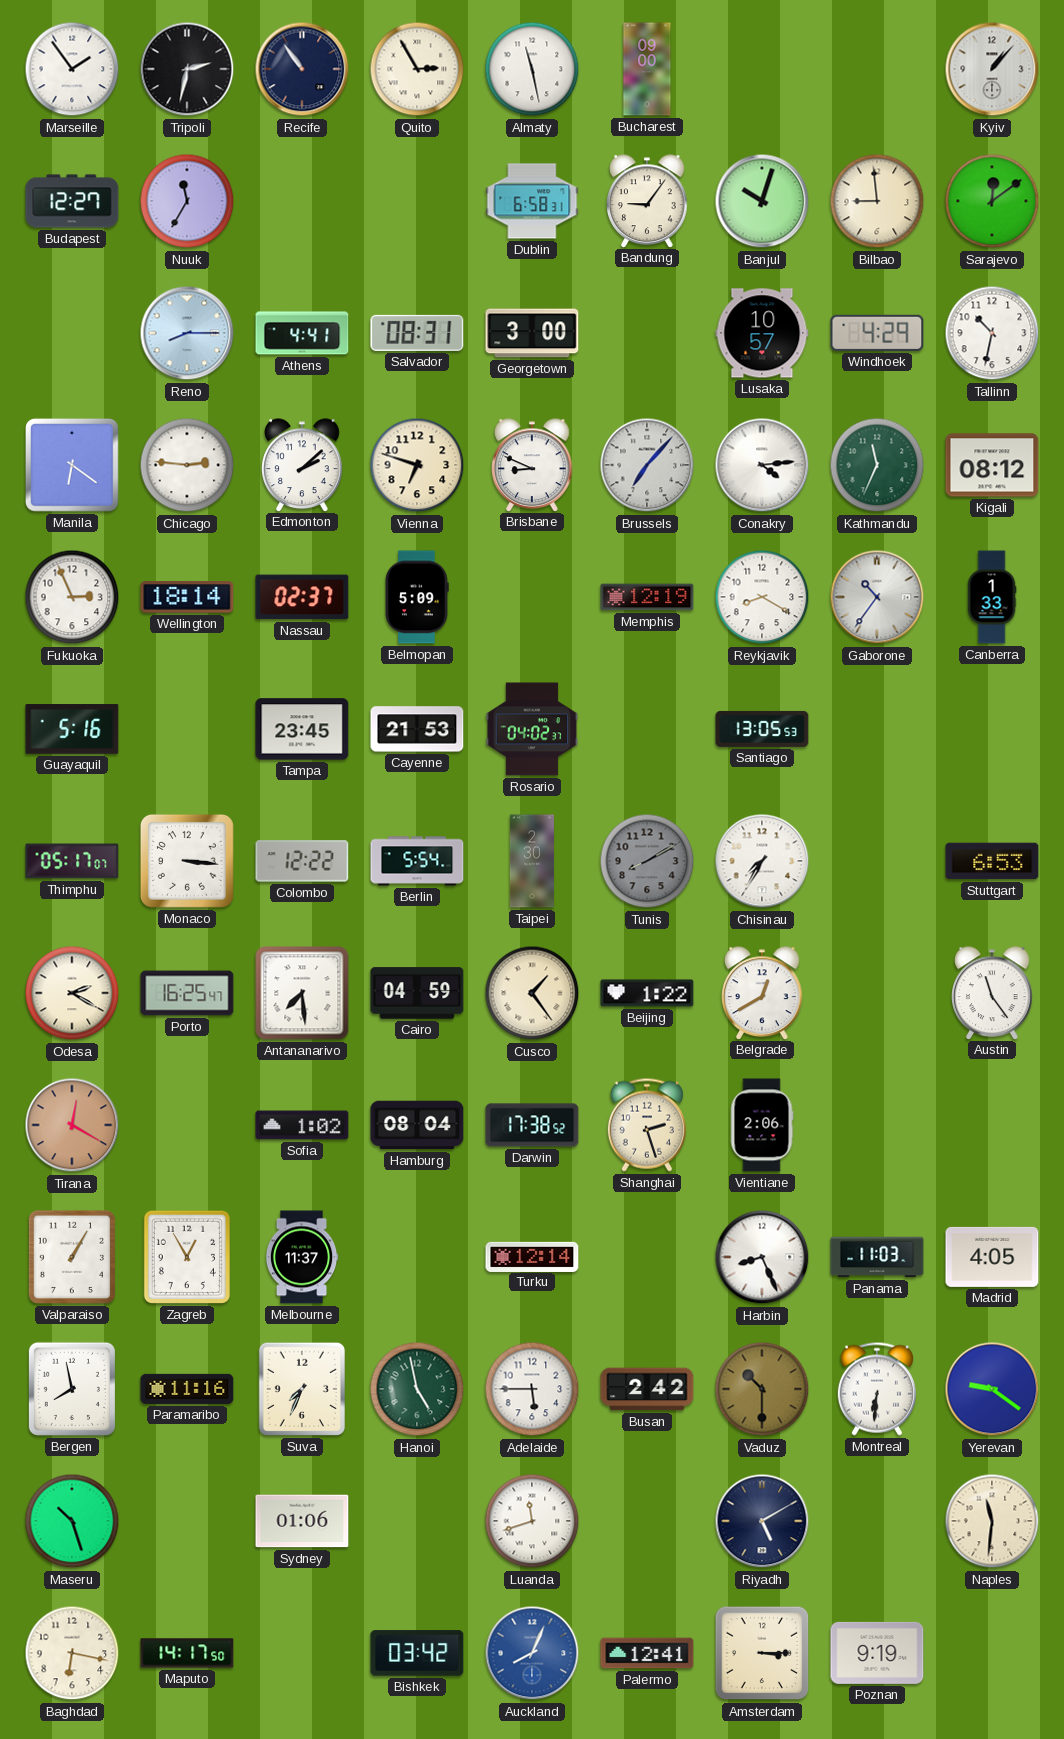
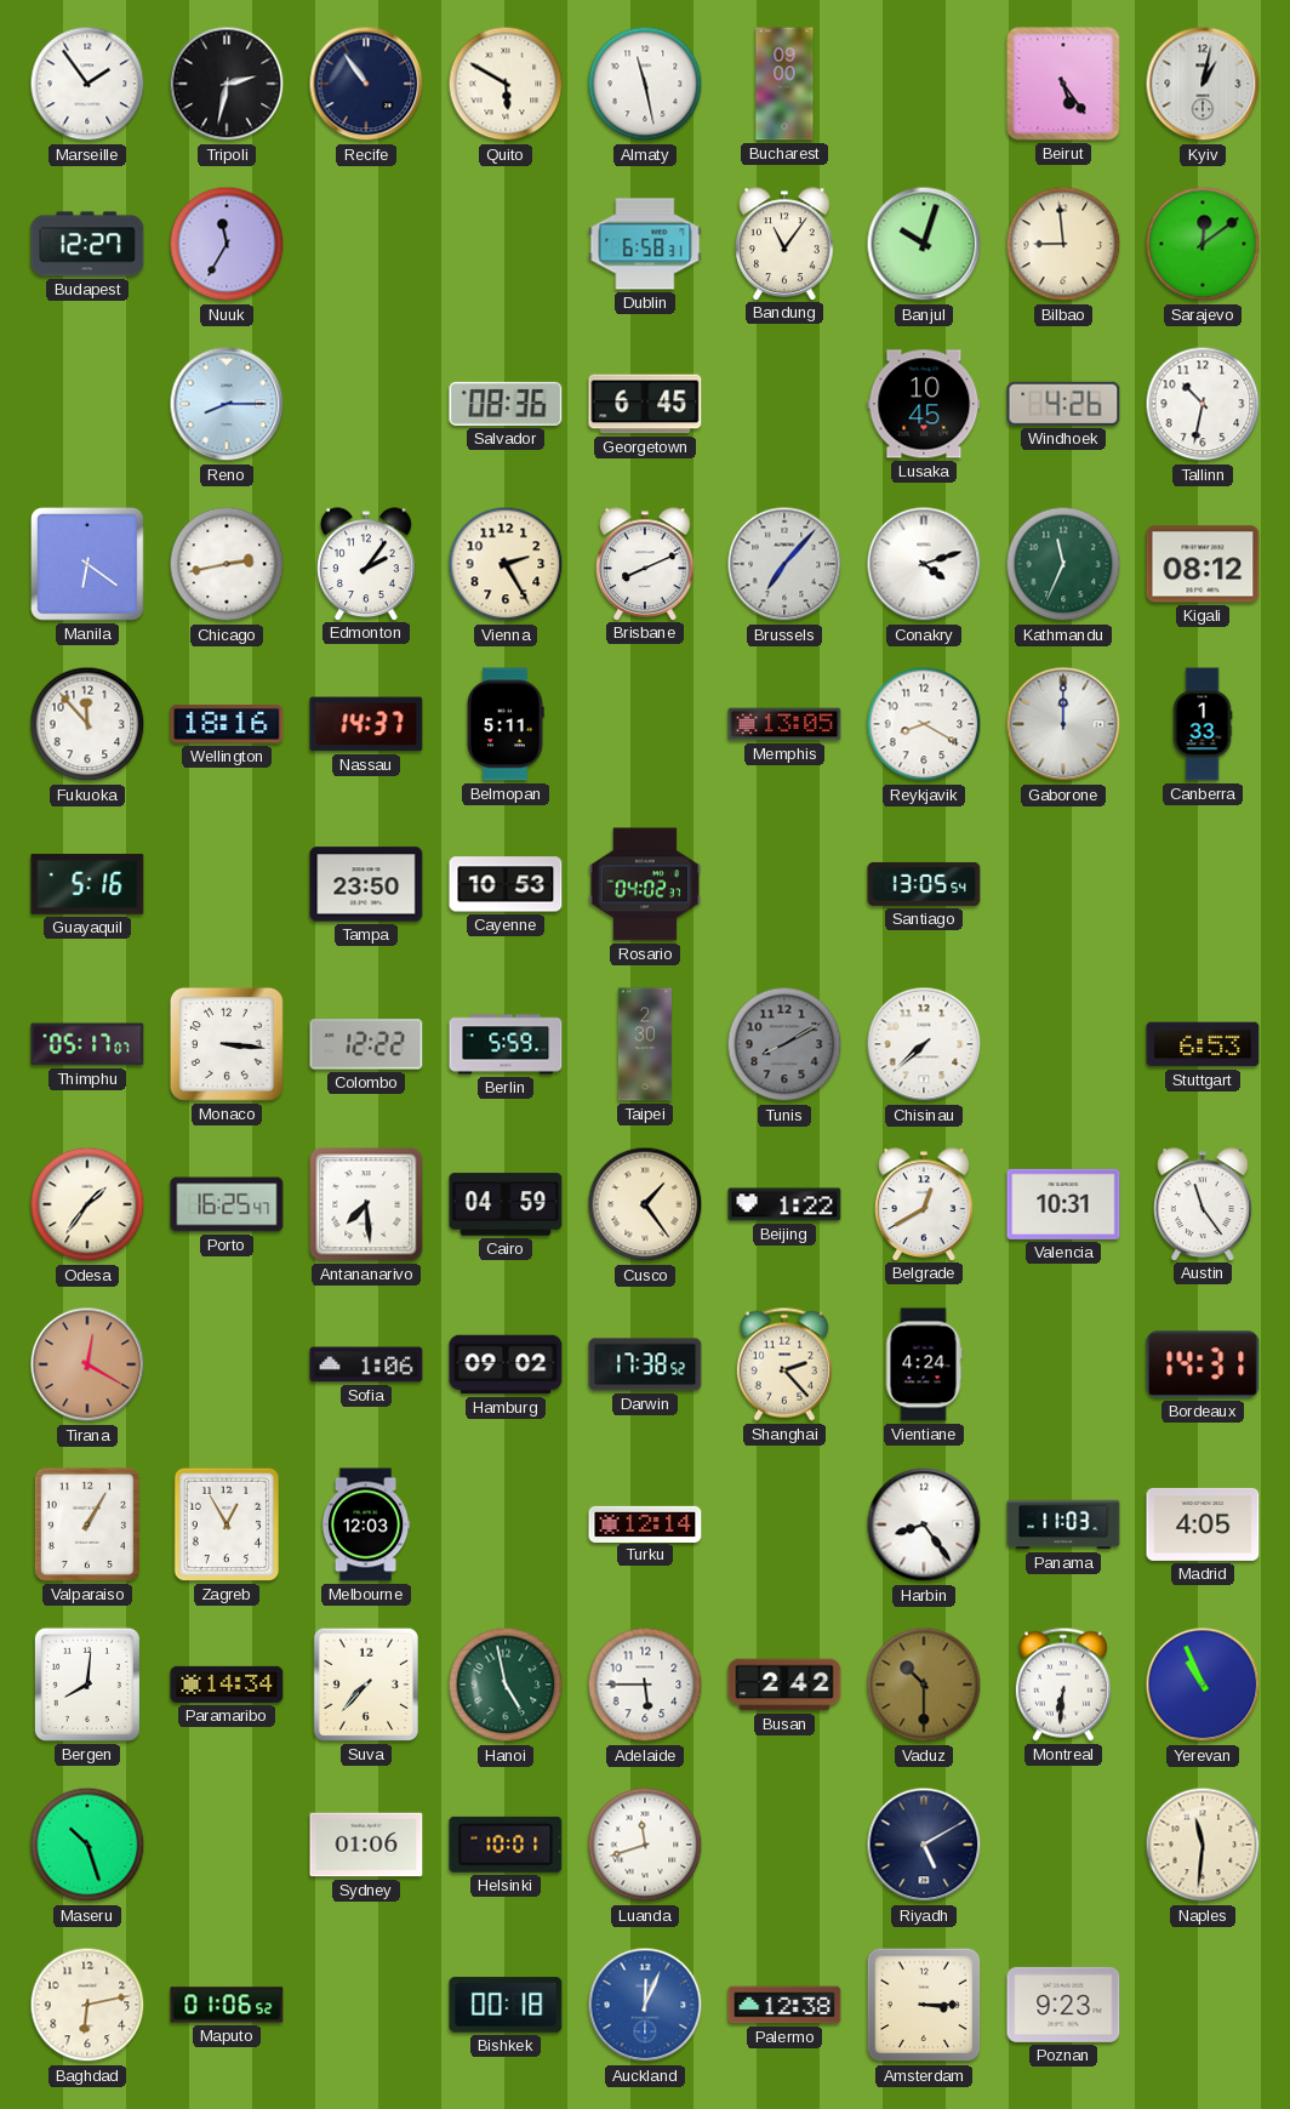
Quito: 2:55 -> 5:50
Beirut: none -> 5:24
Kyiv: 1:07 -> 1:02
Bandung: 9:06 -> 11:06
Athens: 4:41 -> none
Salvador: 08:31 -> 08:36
Georgetown: 3:00 -> 6:45
Lusaka: 10:57 -> 10:45
Windhoek: 4:29 -> 4:26
Chicago: 2:46 -> 2:43
Edmonton: 2:08 -> 2:06
Vienna: 6:48 -> 2:25
Brisbane: 8:49 -> 8:11
Conakry: 4:14 -> 4:12
Fukuoka: 2:56 -> 11:53
Wellington: 18:14 -> 18:16
Nassau: 02:37 -> 14:37
Belmopan: 5:09 -> 5:11
Memphis: 12:19 -> 13:05
Gaborone: 10:36 -> 12:00
Tampa: 23:45 -> 23:50
Cayenne: 21:53 -> 10:53
Santiago: 13:05:53 -> 13:05:54
Berlin: 5:54 -> 5:59
Chisinau: 7:35 -> 7:38
Odesa: 2:20 -> 1:36
Valencia: none -> 10:31
Sofia: 1:02 -> 1:06
Hamburg: 08:04 -> 09:02
Shanghai: 2:27 -> 2:23
Vientiane: 2:06 -> 4:24
Bordeaux: none -> 14:31
Melbourne: 11:37 -> 12:03
Harbin: 8:26 -> 8:24
Bergen: 7:58 -> 8:01
Paramaribo: 11:16 -> 14:34
Suva: 7:34 -> 7:37
Yerevan: 9:21 -> 10:56
Helsinki: none -> 10:01
Baghdad: 6:17 -> 6:13
Maputo: 14:17 -> 01:06
Bishkek: 03:42 -> 00:18
Auckland: 8:04 -> 12:04
Palermo: 12:41 -> 12:38
Poznan: 9:19 -> 9:23
